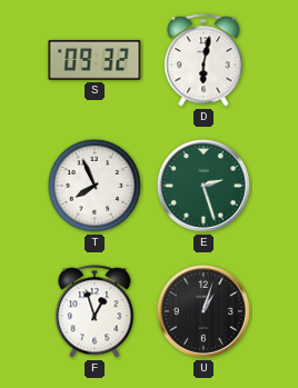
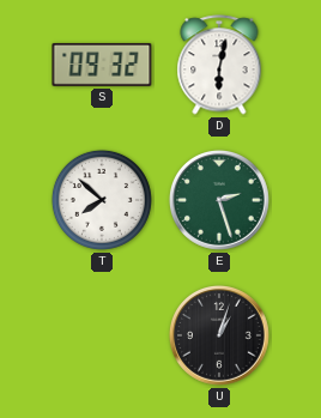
T: 7:56 -> 7:52
F: 12:57 -> none
